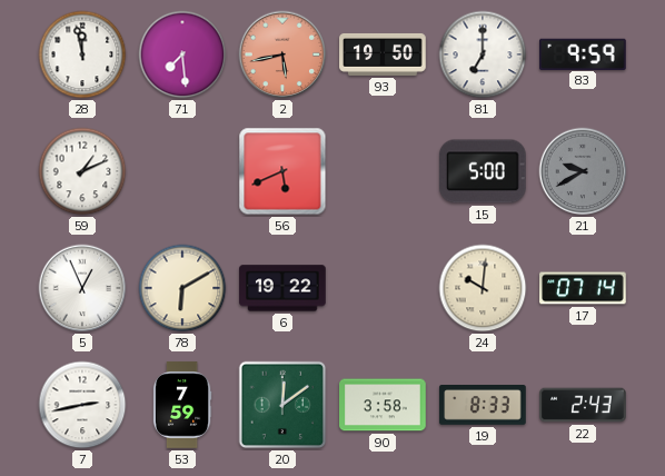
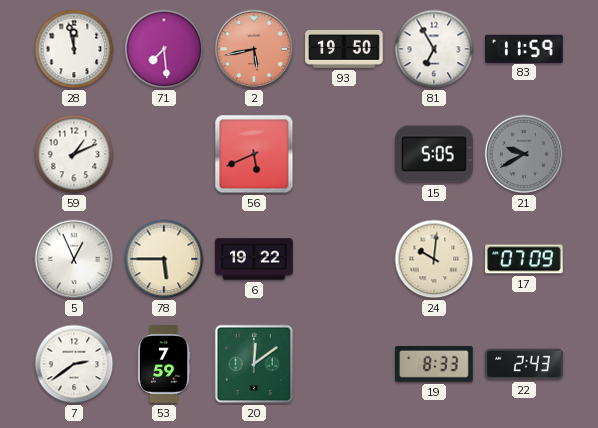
81: 7:00 -> 6:55
83: 9:59 -> 11:59
15: 5:00 -> 5:05
78: 6:10 -> 5:45
17: 07:14 -> 07:09
7: 2:43 -> 2:39
90: 3:58 -> none
